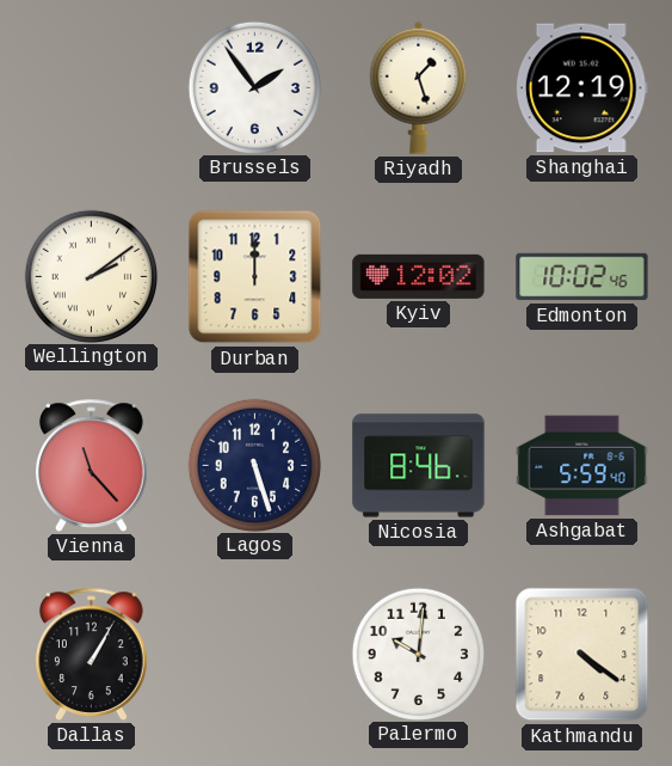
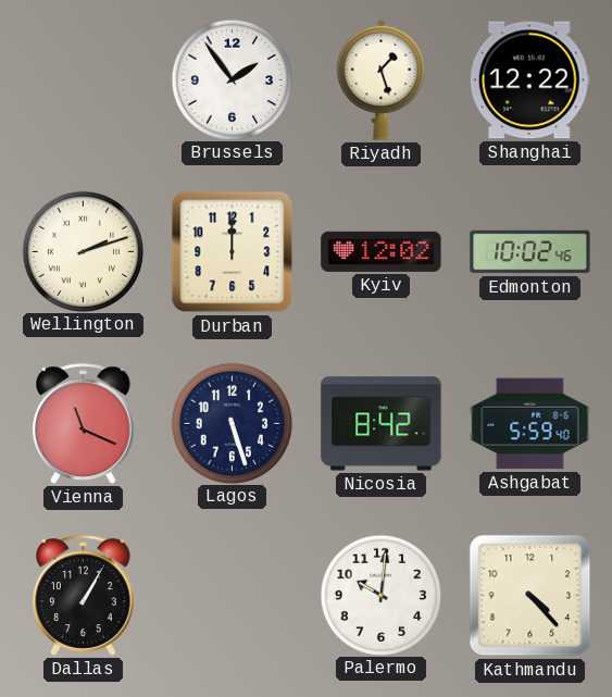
Shanghai: 12:19 -> 12:22
Wellington: 2:09 -> 2:12
Vienna: 11:23 -> 11:19
Nicosia: 8:46 -> 8:42
Kathmandu: 4:21 -> 4:23
